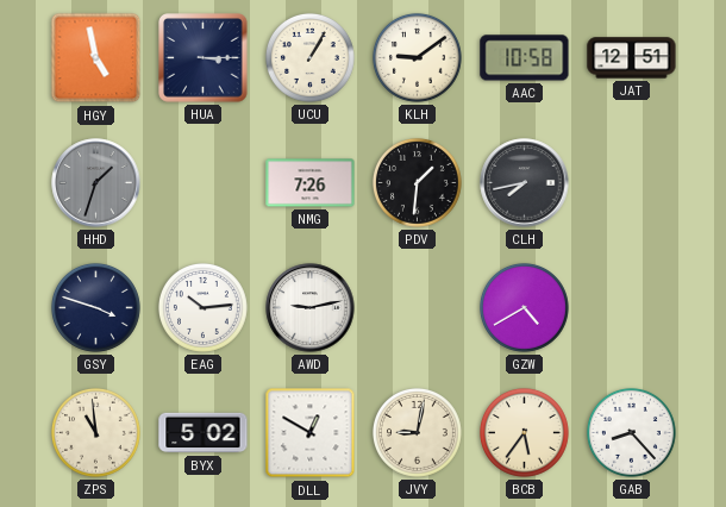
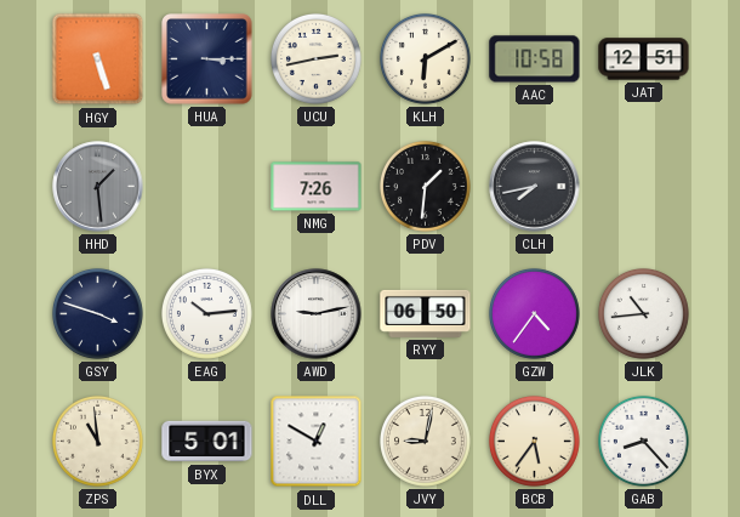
HGY: 4:58 -> 5:27
UCU: 1:05 -> 2:43
KLH: 9:09 -> 6:10
HHD: 1:33 -> 1:29
RYY: none -> 06:50
GZW: 4:40 -> 4:36
JLK: none -> 10:44
BYX: 5:02 -> 5:01
